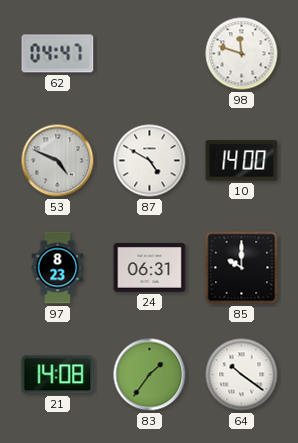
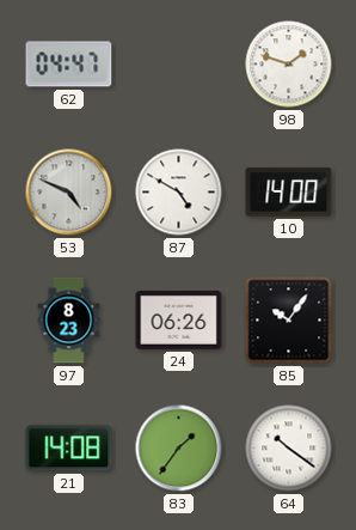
98: 11:48 -> 1:48
24: 06:31 -> 06:26
85: 10:00 -> 10:06
